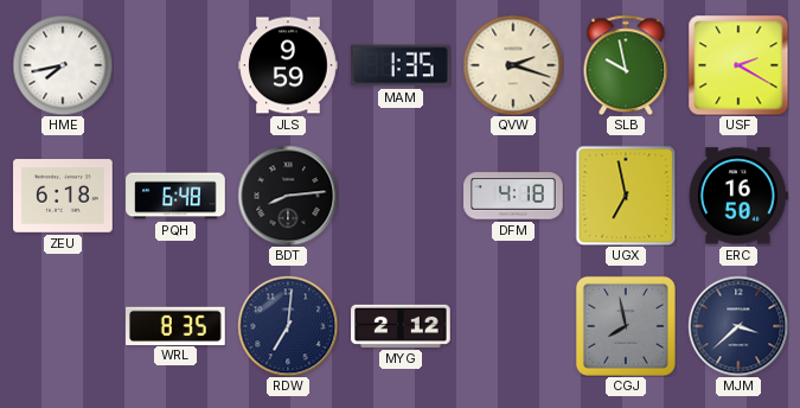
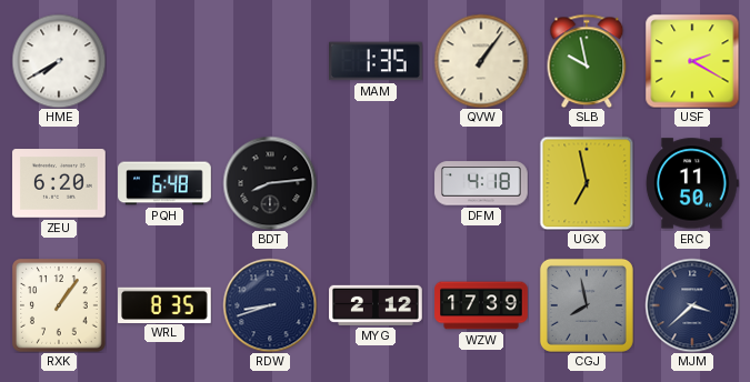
HME: 7:43 -> 7:40
JLS: 9:59 -> none
QVW: 2:18 -> 1:06
ZEU: 6:18 -> 6:20
ERC: 16:50 -> 11:50
RXK: none -> 1:06
RDW: 7:01 -> 8:42
WZW: none -> 17:39
